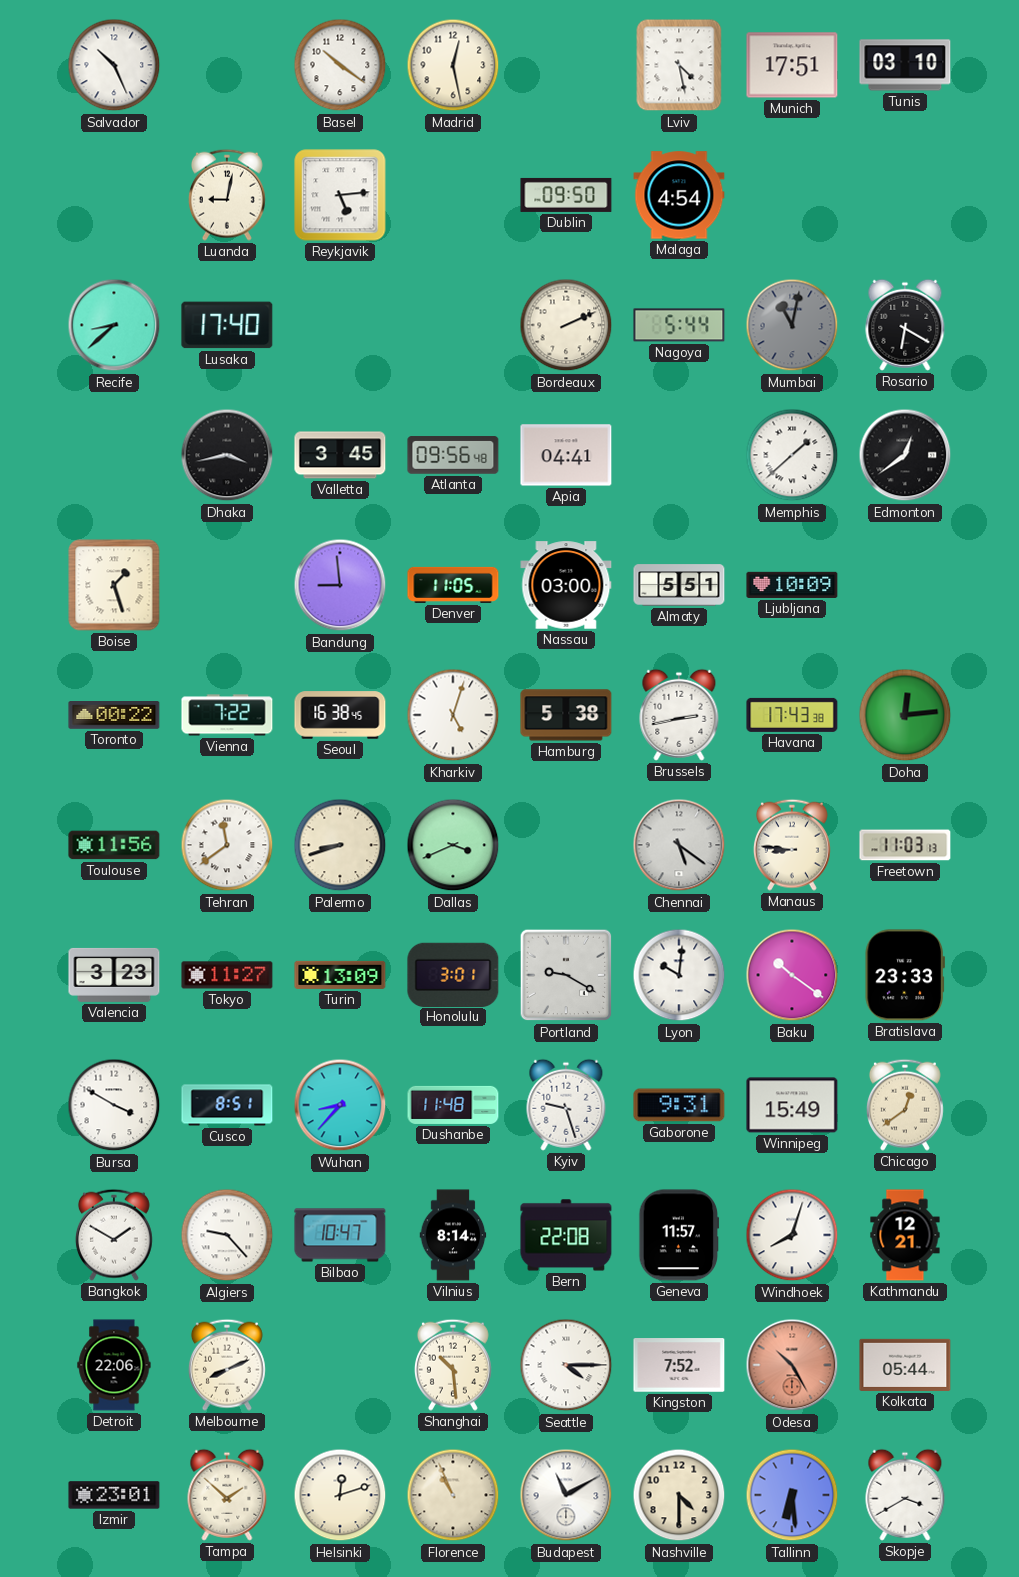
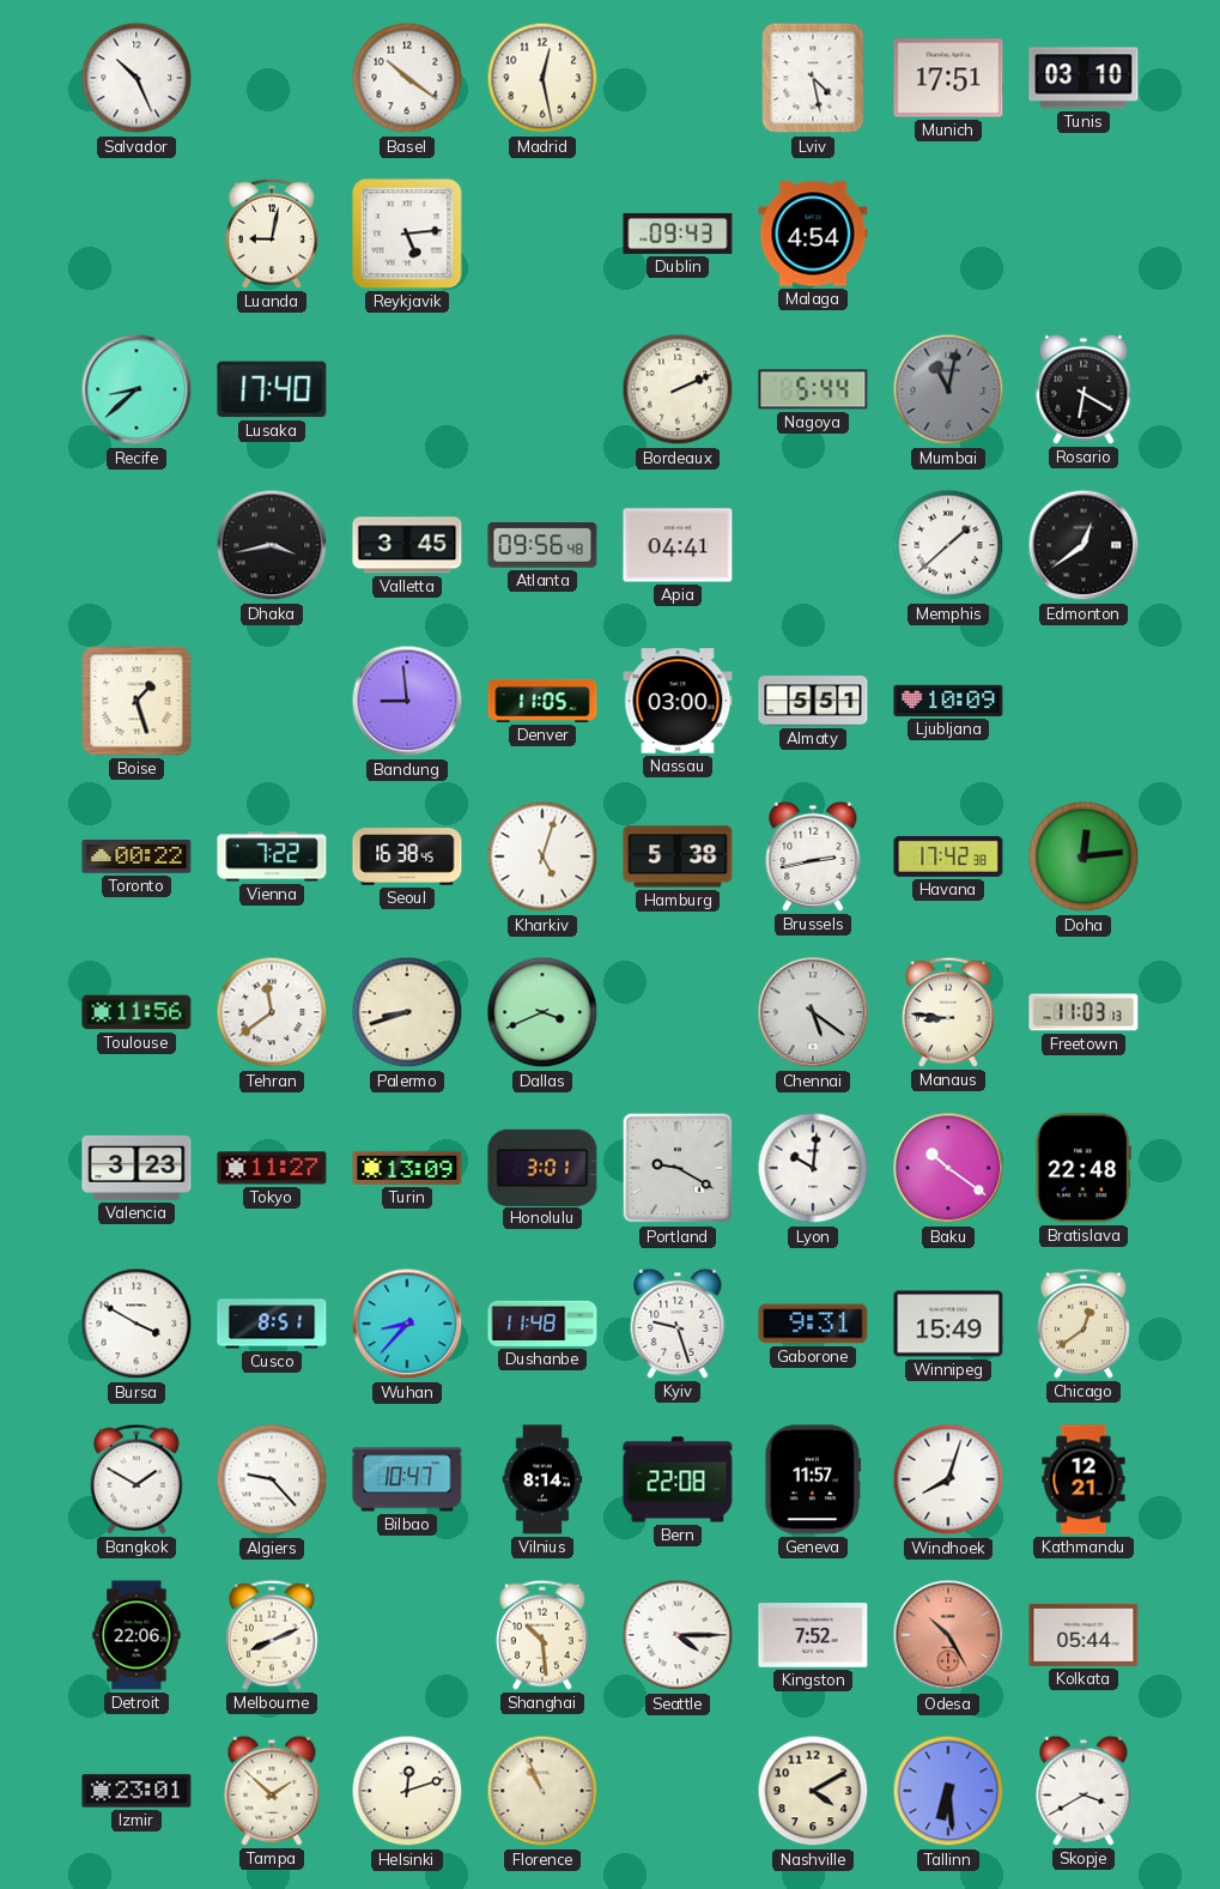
Dublin: 09:50 -> 09:43
Havana: 17:43 -> 17:42
Bratislava: 23:33 -> 22:48
Budapest: 11:10 -> none
Nashville: 4:30 -> 4:10
